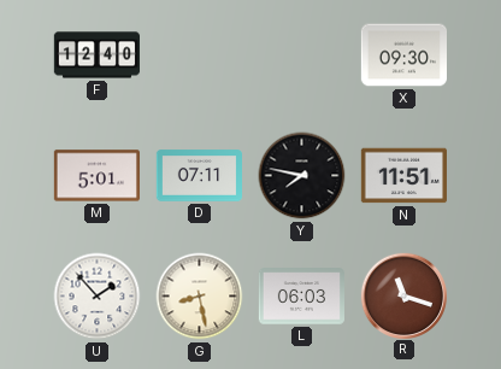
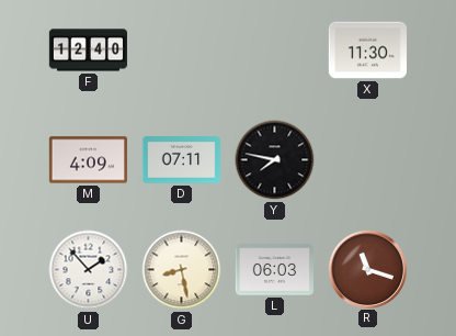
X: 09:30 -> 11:30
M: 5:01 -> 4:09
N: 11:51 -> none
